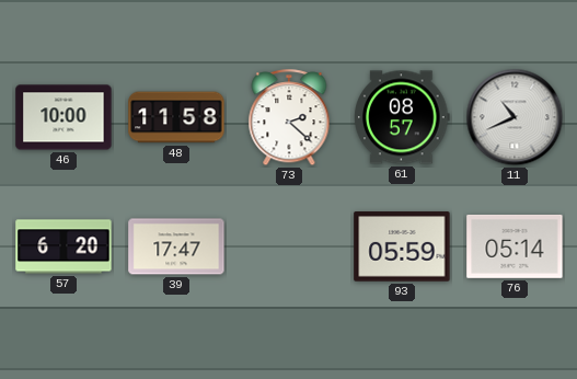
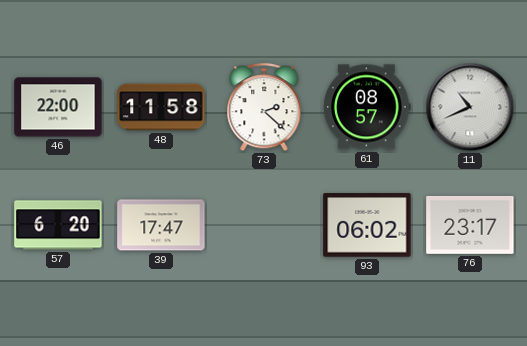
46: 10:00 -> 22:00
93: 05:59 -> 06:02
76: 05:14 -> 23:17
